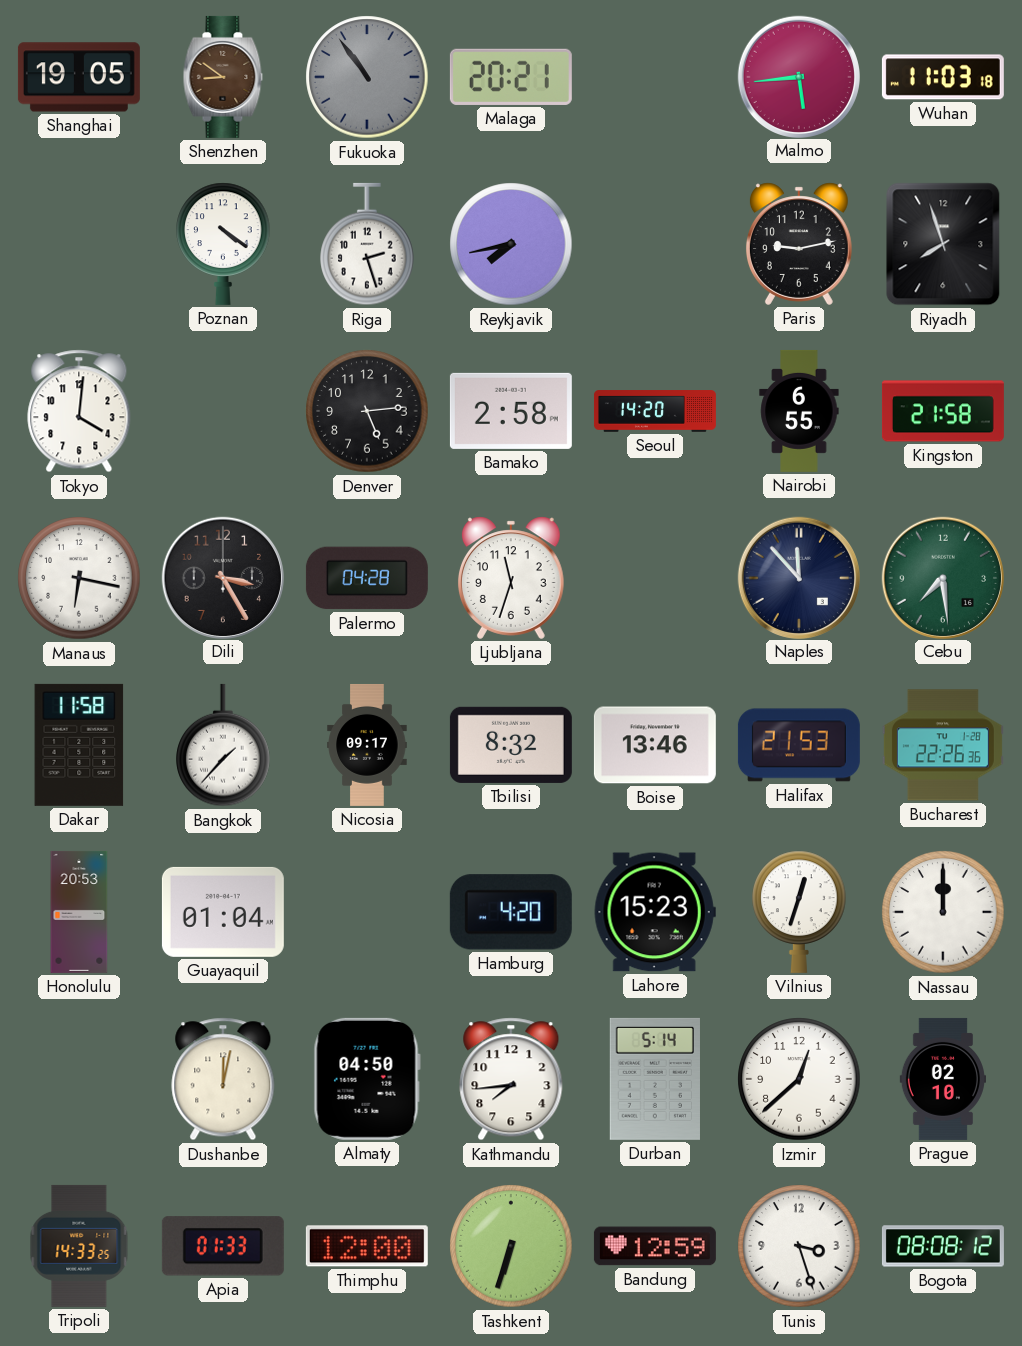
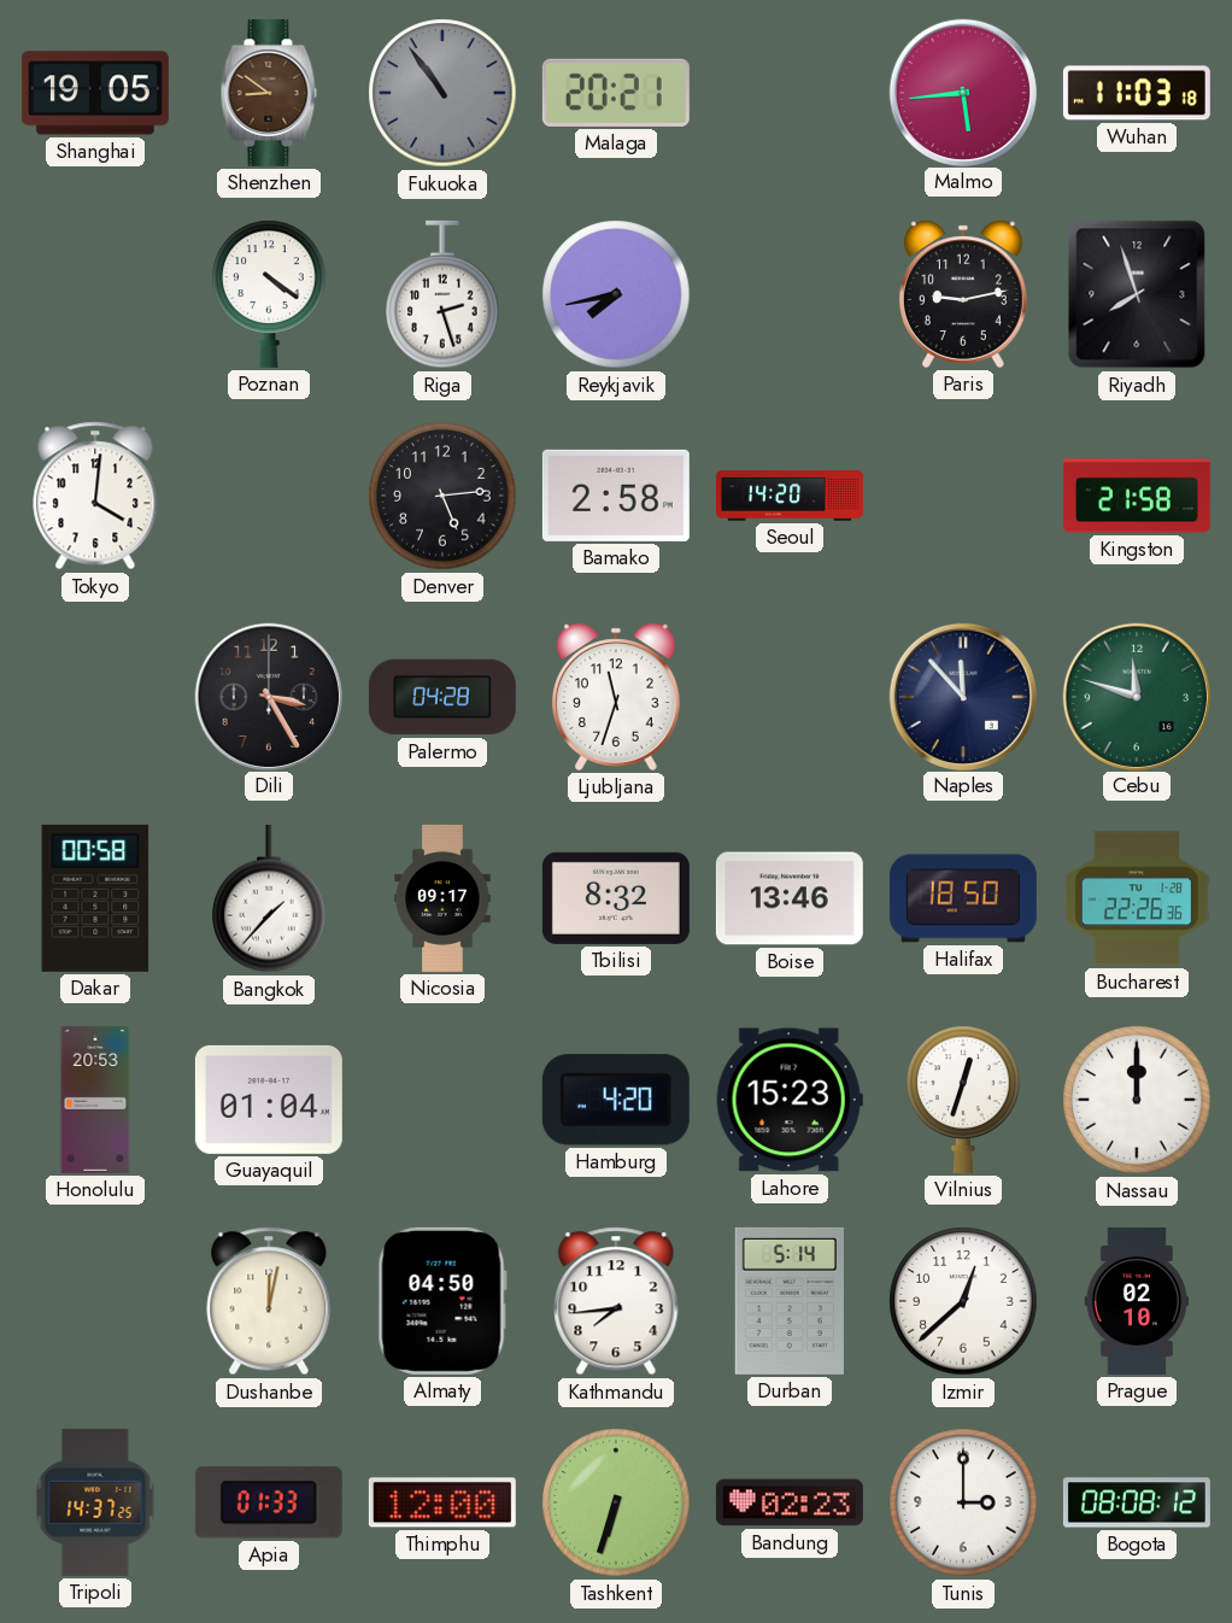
Nairobi: 6:55 -> none
Manaus: 6:17 -> none
Cebu: 7:29 -> 11:48
Dakar: 11:58 -> 00:58
Halifax: 21:53 -> 18:50
Tripoli: 14:33 -> 14:37
Bandung: 12:59 -> 02:23
Tunis: 3:27 -> 3:00
